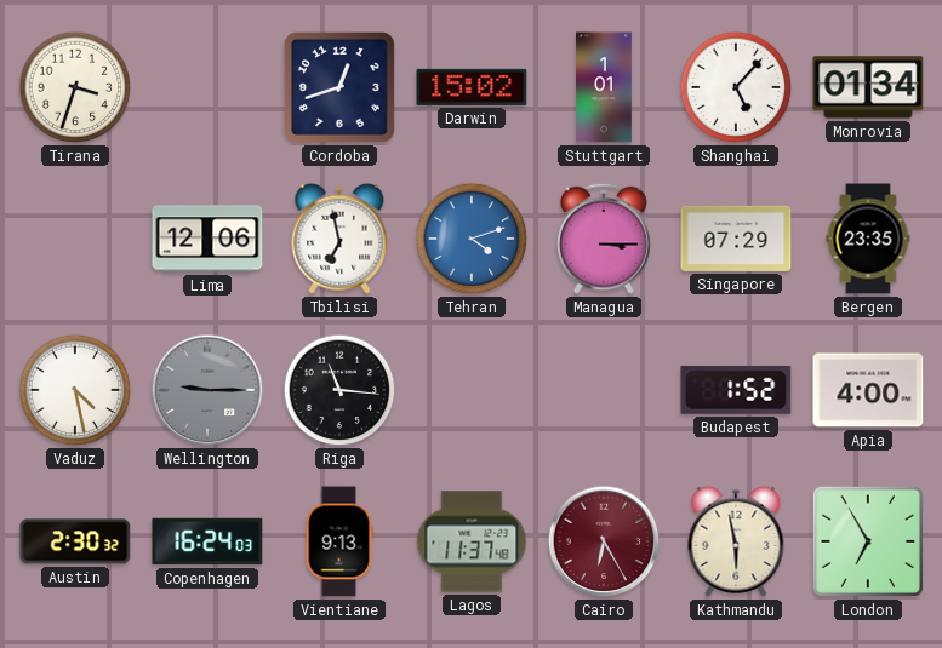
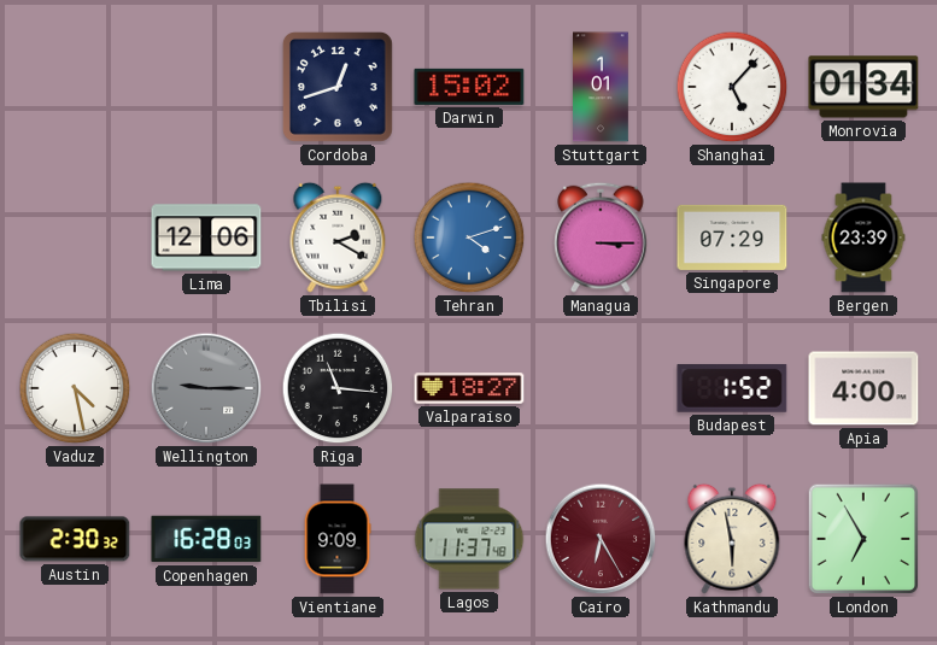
Tirana: 3:33 -> none
Tbilisi: 6:58 -> 2:20
Bergen: 23:35 -> 23:39
Valparaiso: none -> 18:27
Copenhagen: 16:24 -> 16:28
Vientiane: 9:13 -> 9:09
